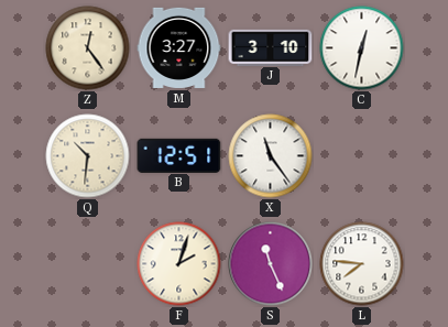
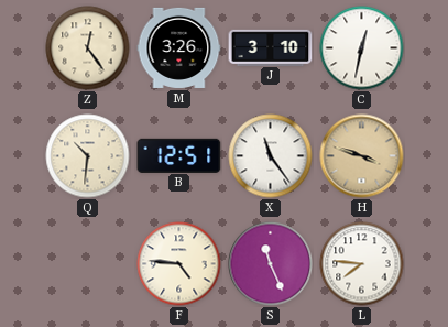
M: 3:27 -> 3:26
H: none -> 3:48
F: 2:03 -> 4:46
